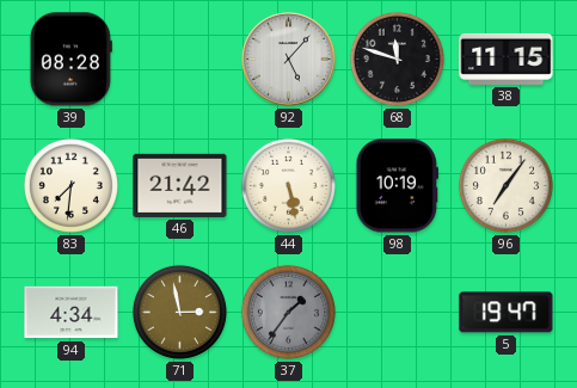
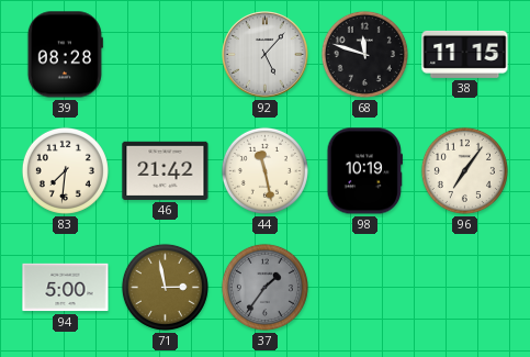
44: 5:28 -> 11:28
94: 4:34 -> 5:00
5: 19:47 -> none
